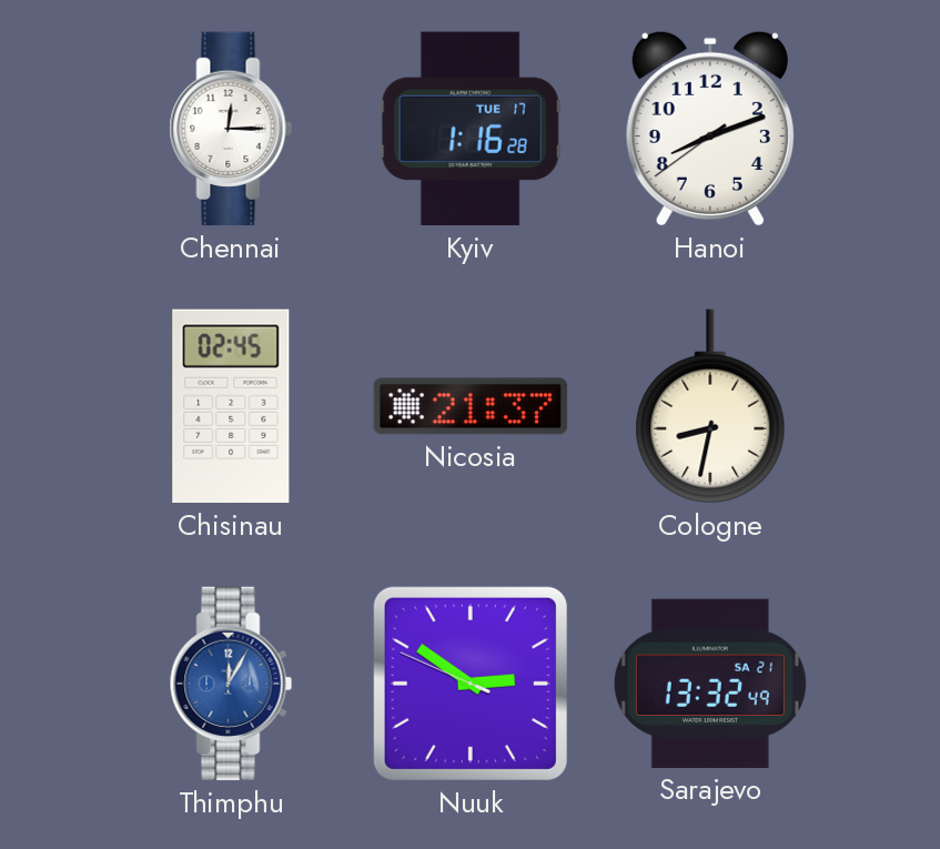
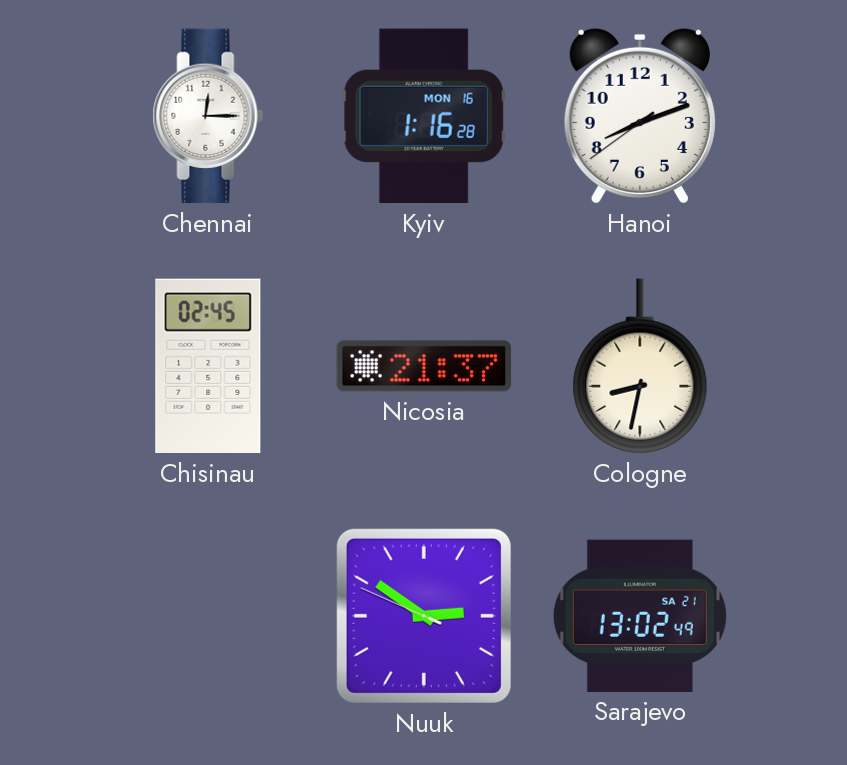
Kyiv date: TUE 17 -> MON 16
Thimphu: 12:05 -> none
Sarajevo: 13:32 -> 13:02
